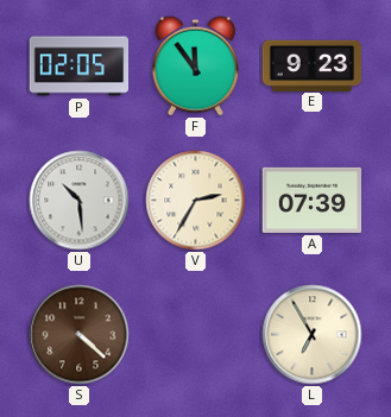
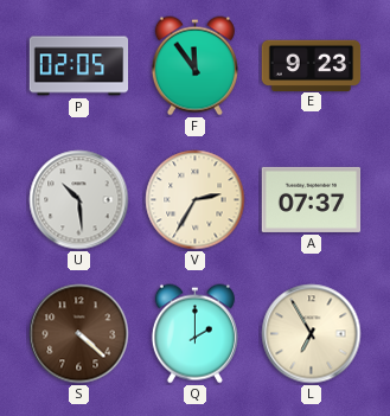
A: 07:39 -> 07:37
Q: none -> 2:00
